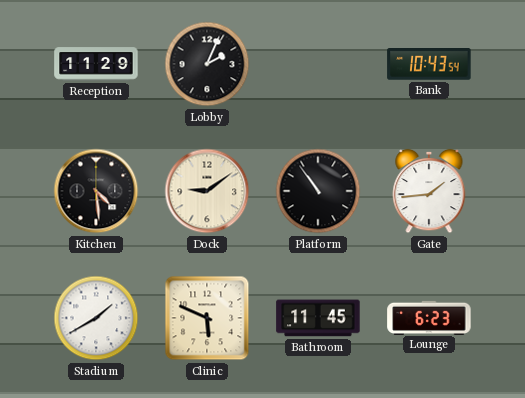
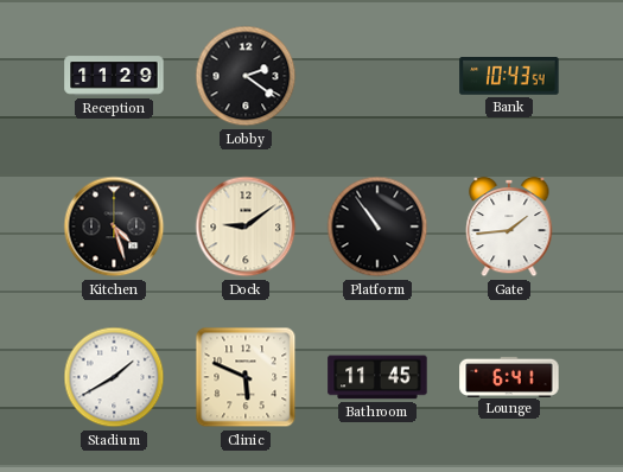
Lobby: 2:04 -> 2:21
Kitchen: 4:29 -> 4:27
Lounge: 6:23 -> 6:41
